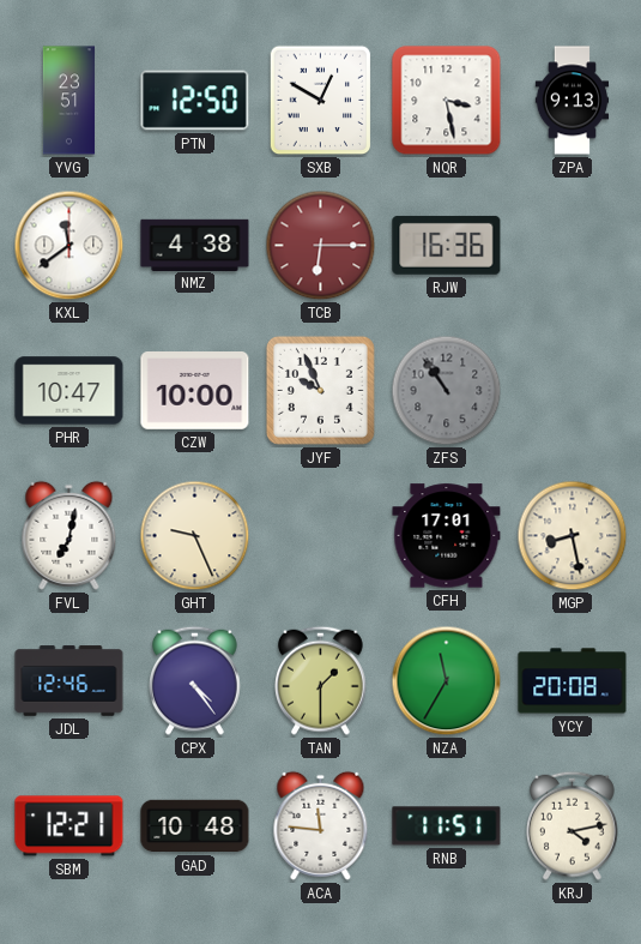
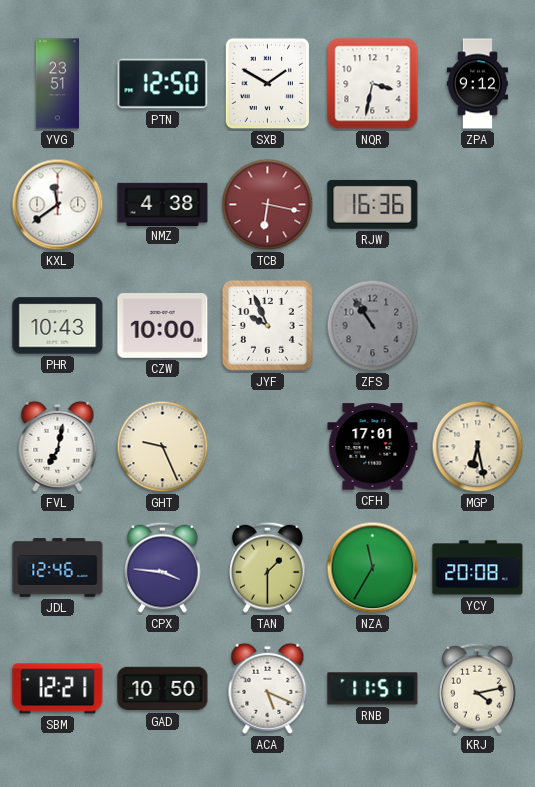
SXB: 12:50 -> 1:50
NQR: 3:28 -> 3:32
ZPA: 9:13 -> 9:12
TCB: 6:15 -> 6:17
PHR: 10:47 -> 10:43
MGP: 8:28 -> 6:28
CPX: 4:24 -> 3:46
GAD: 10:48 -> 10:50
ACA: 11:46 -> 5:19
